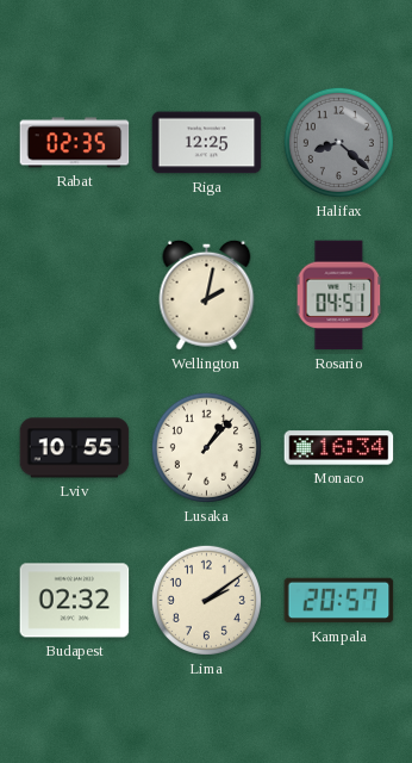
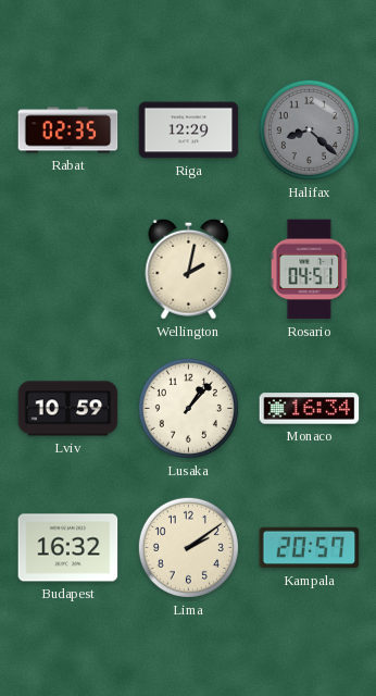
Riga: 12:25 -> 12:29
Lviv: 10:55 -> 10:59
Budapest: 02:32 -> 16:32
